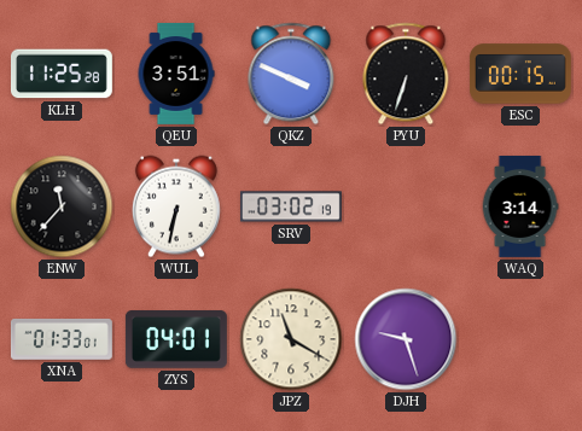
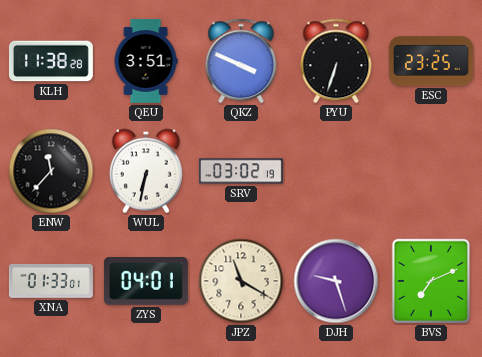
KLH: 11:25 -> 11:38
ESC: 00:15 -> 23:25
WAQ: 3:14 -> none
BVS: none -> 7:11
